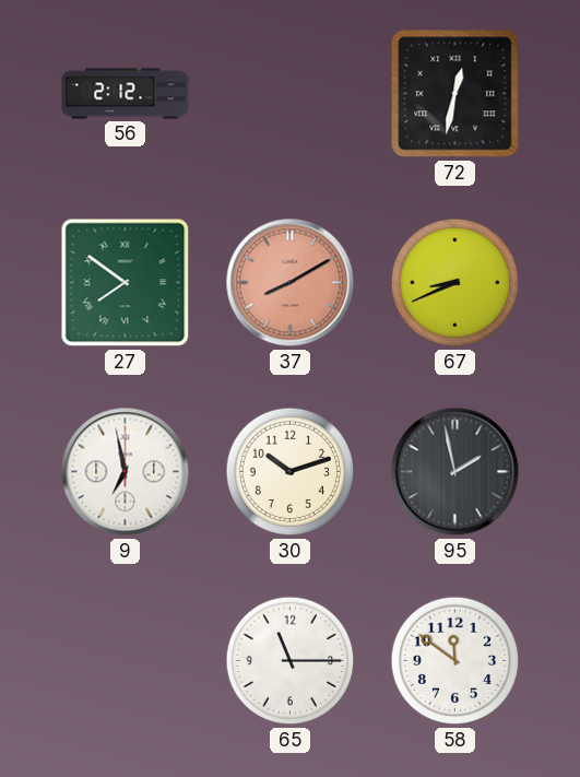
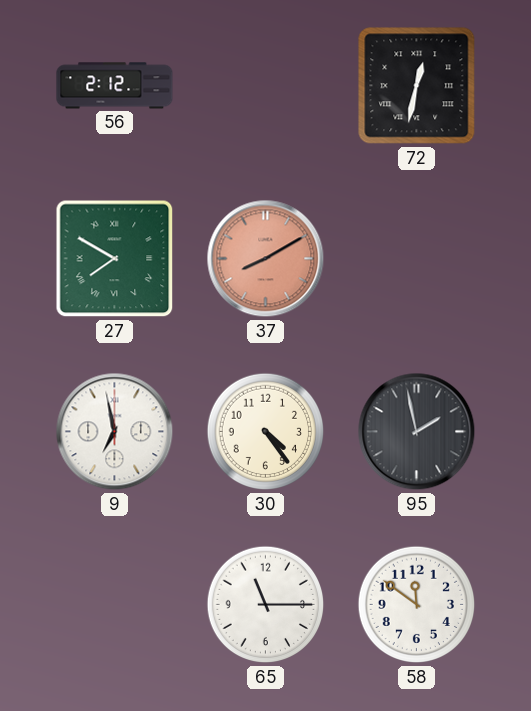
27: 7:51 -> 7:50
67: 8:41 -> none
30: 10:12 -> 4:24
